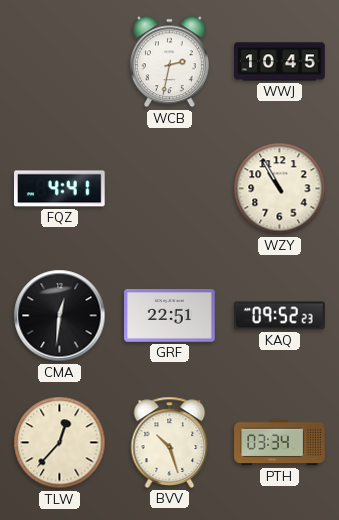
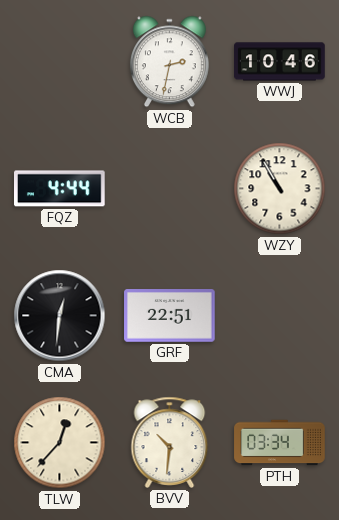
WWJ: 10:45 -> 10:46
FQZ: 4:41 -> 4:44
KAQ: 09:52 -> none
BVV: 10:27 -> 10:31
